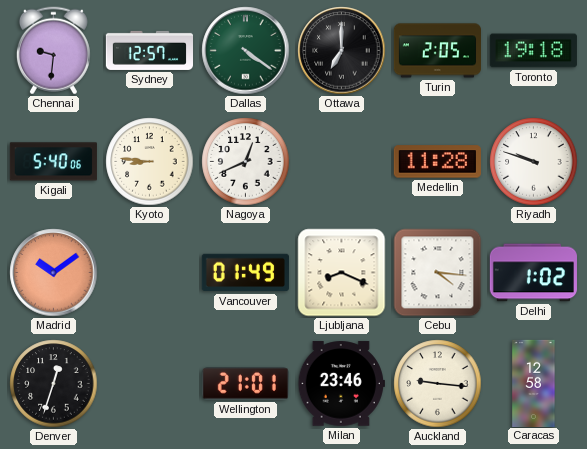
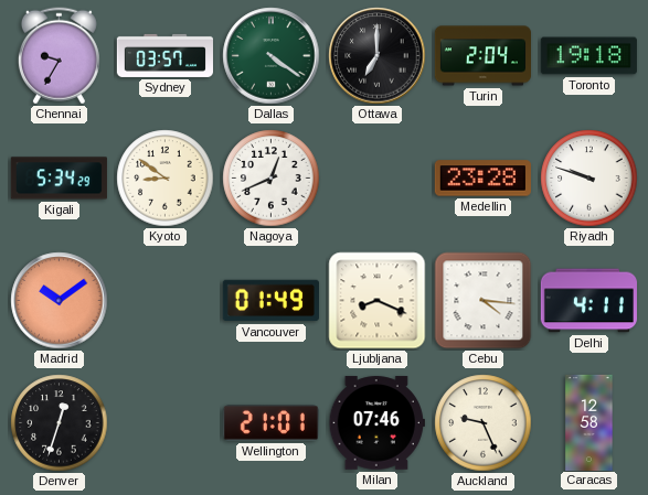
Chennai: 9:31 -> 9:35
Sydney: 12:57 -> 03:57
Turin: 2:05 -> 2:04
Kigali: 5:40 -> 5:34
Kyoto: 8:46 -> 8:51
Medellin: 11:28 -> 23:28
Delhi: 1:02 -> 4:11
Milan: 23:46 -> 07:46
Auckland: 9:16 -> 9:26
